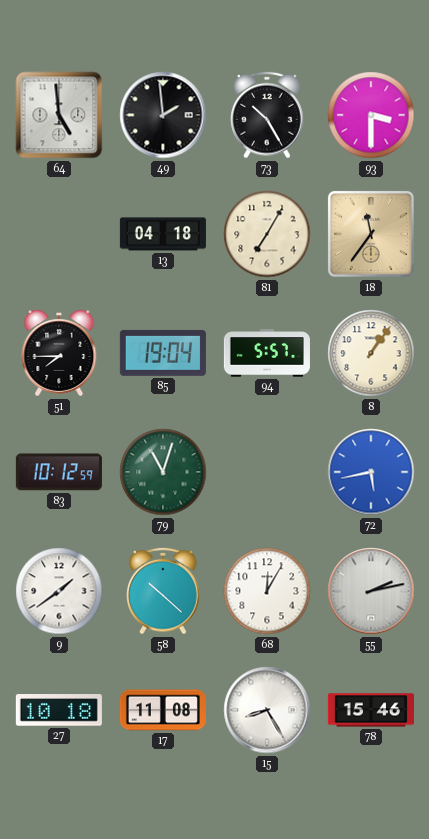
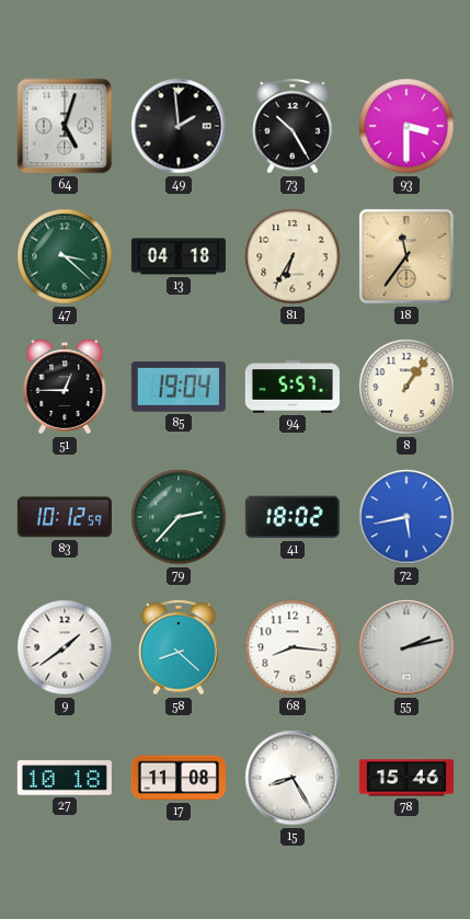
64: 4:59 -> 5:03
47: none -> 3:22
81: 7:05 -> 6:35
51: 7:45 -> 12:45
79: 11:03 -> 2:37
41: none -> 18:02
58: 10:22 -> 8:22
68: 12:05 -> 8:16
